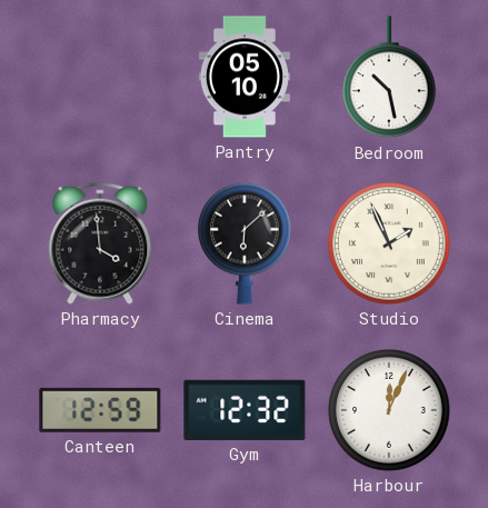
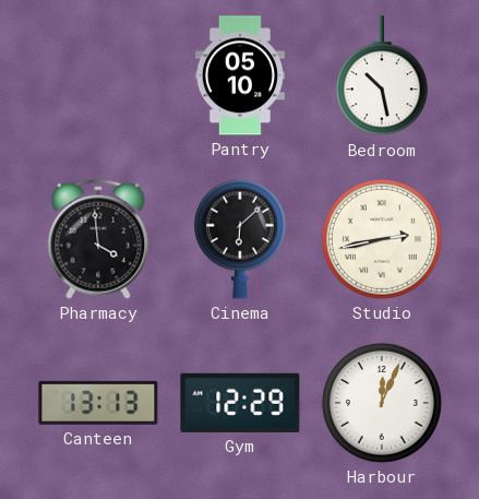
Studio: 1:56 -> 2:43
Canteen: 12:59 -> 13:13
Gym: 12:32 -> 12:29
